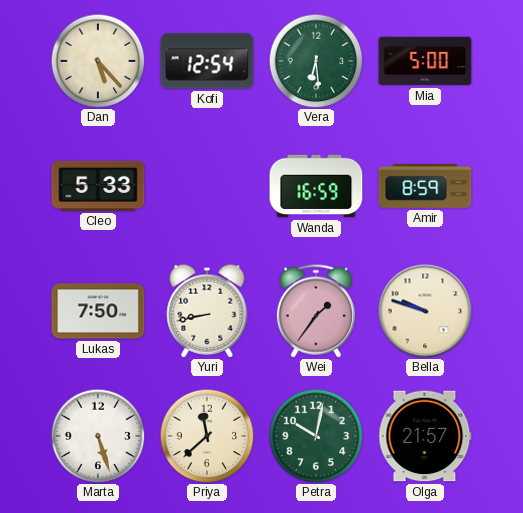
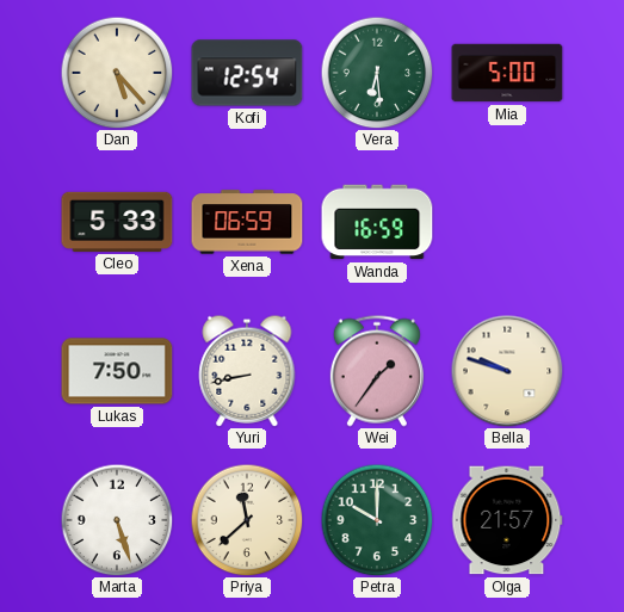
Xena: none -> 06:59
Amir: 8:59 -> none
Petra: 10:02 -> 10:00
